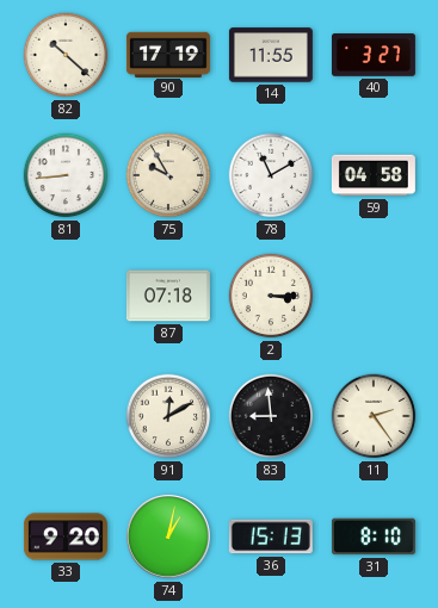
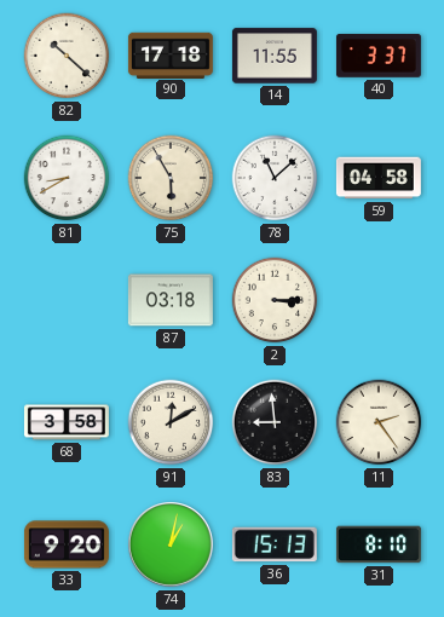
90: 17:19 -> 17:18
40: 3:27 -> 3:37
81: 8:44 -> 8:40
75: 9:55 -> 5:55
78: 11:10 -> 11:08
87: 07:18 -> 03:18
68: none -> 3:58
